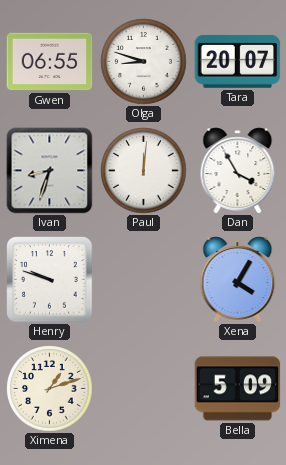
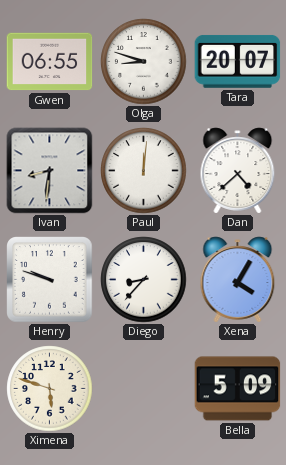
Ivan: 8:33 -> 8:31
Dan: 3:55 -> 4:38
Diego: none -> 8:37
Ximena: 1:12 -> 5:48
